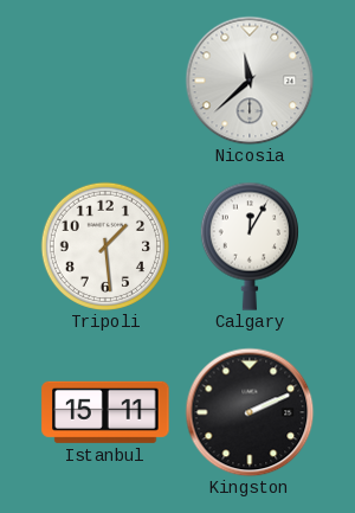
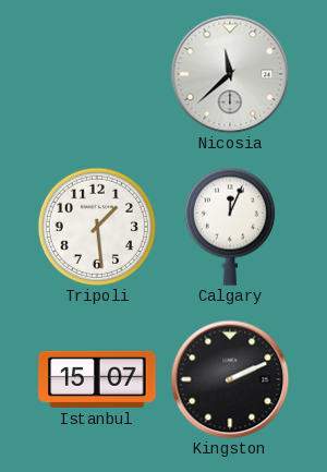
Calgary: 12:05 -> 12:04
Istanbul: 15:11 -> 15:07
